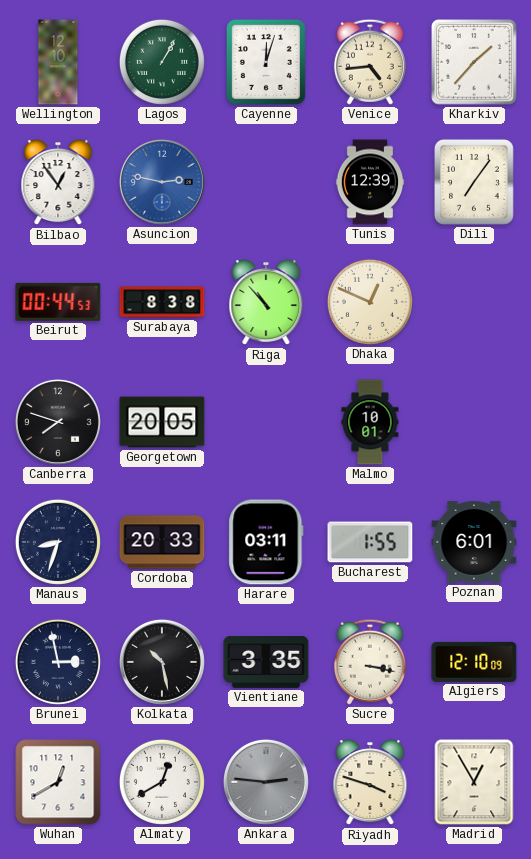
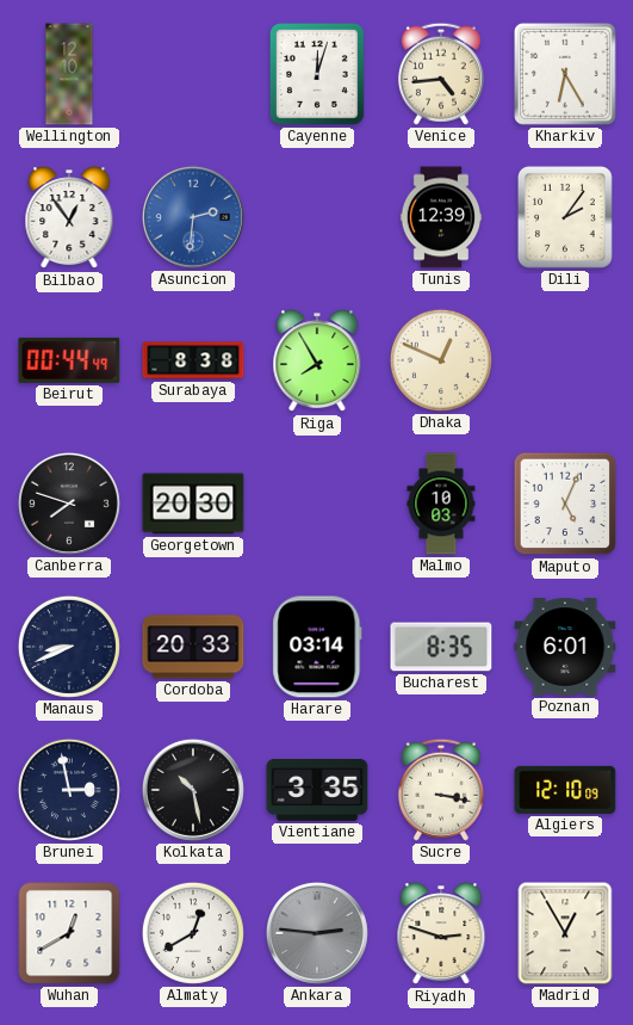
Lagos: 1:05 -> none
Kharkiv: 1:37 -> 6:25
Asuncion: 2:47 -> 2:31
Dili: 7:06 -> 2:06
Beirut: 00:44:53 -> 00:44:49
Riga: 10:53 -> 7:55
Georgetown: 20:05 -> 20:30
Malmo: 10:01 -> 10:03
Maputo: none -> 5:04
Manaus: 8:33 -> 8:41
Harare: 03:11 -> 03:14
Bucharest: 1:55 -> 8:35
Riyadh: 3:48 -> 2:48
